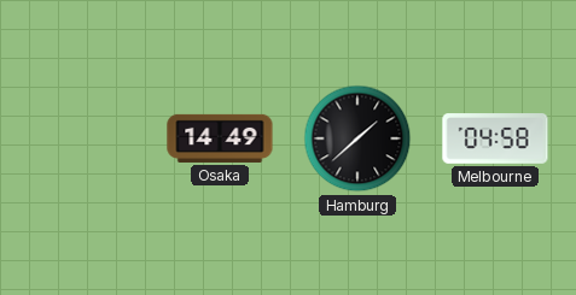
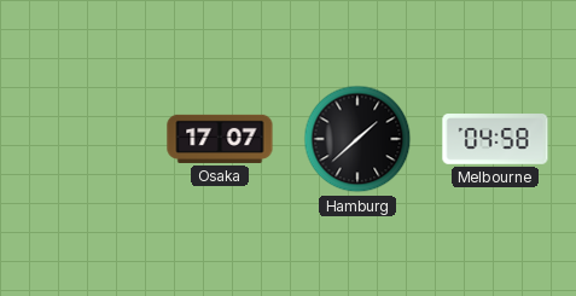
Osaka: 14:49 -> 17:07
